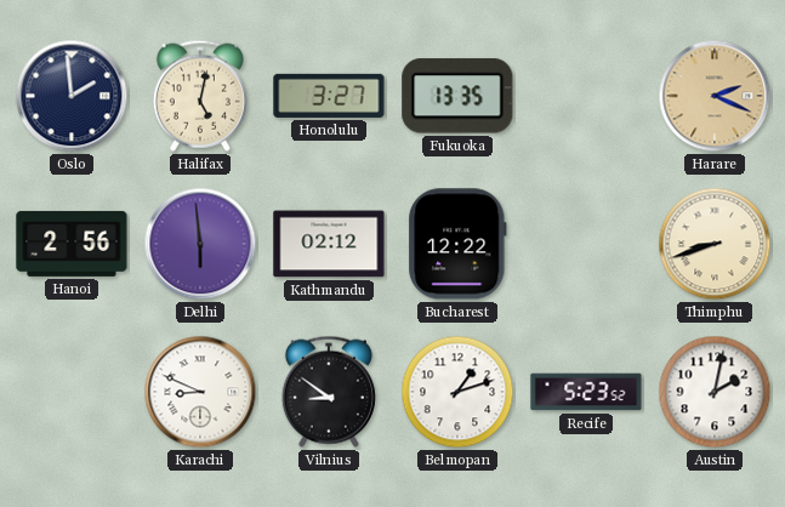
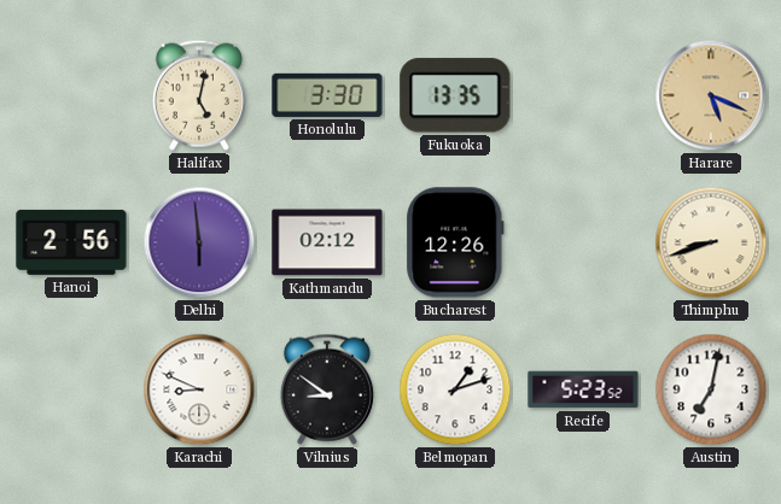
Oslo: 1:59 -> none
Honolulu: 3:27 -> 3:30
Harare: 2:19 -> 5:19
Bucharest: 12:22 -> 12:26
Austin: 2:02 -> 7:02
